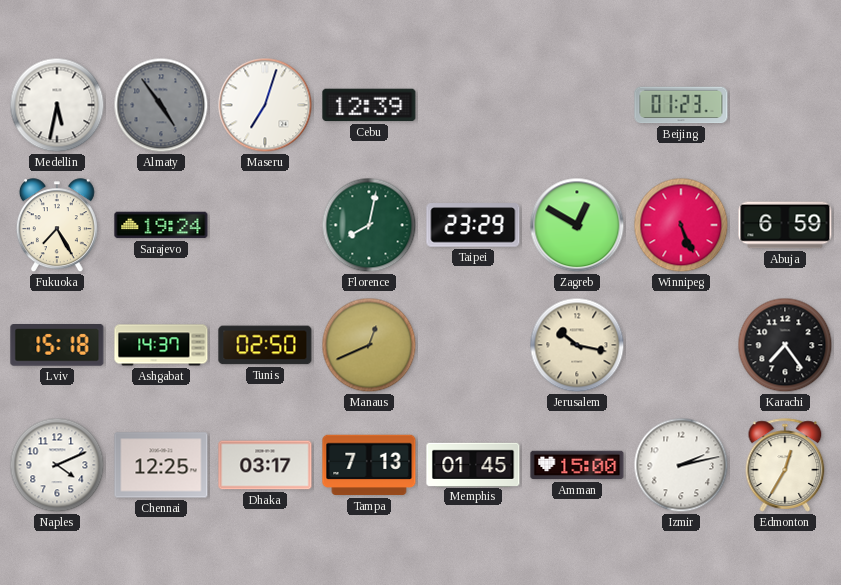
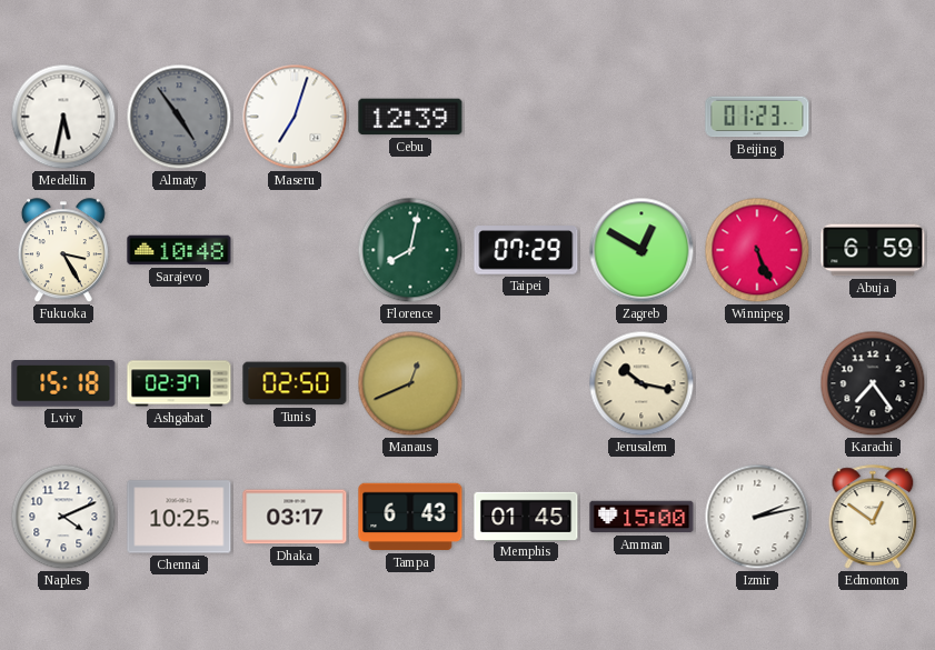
Fukuoka: 7:25 -> 3:25
Sarajevo: 19:24 -> 10:48
Taipei: 23:29 -> 07:29
Ashgabat: 14:37 -> 02:37
Chennai: 12:25 -> 10:25
Tampa: 7:13 -> 6:43
Edmonton: 12:35 -> 12:51
